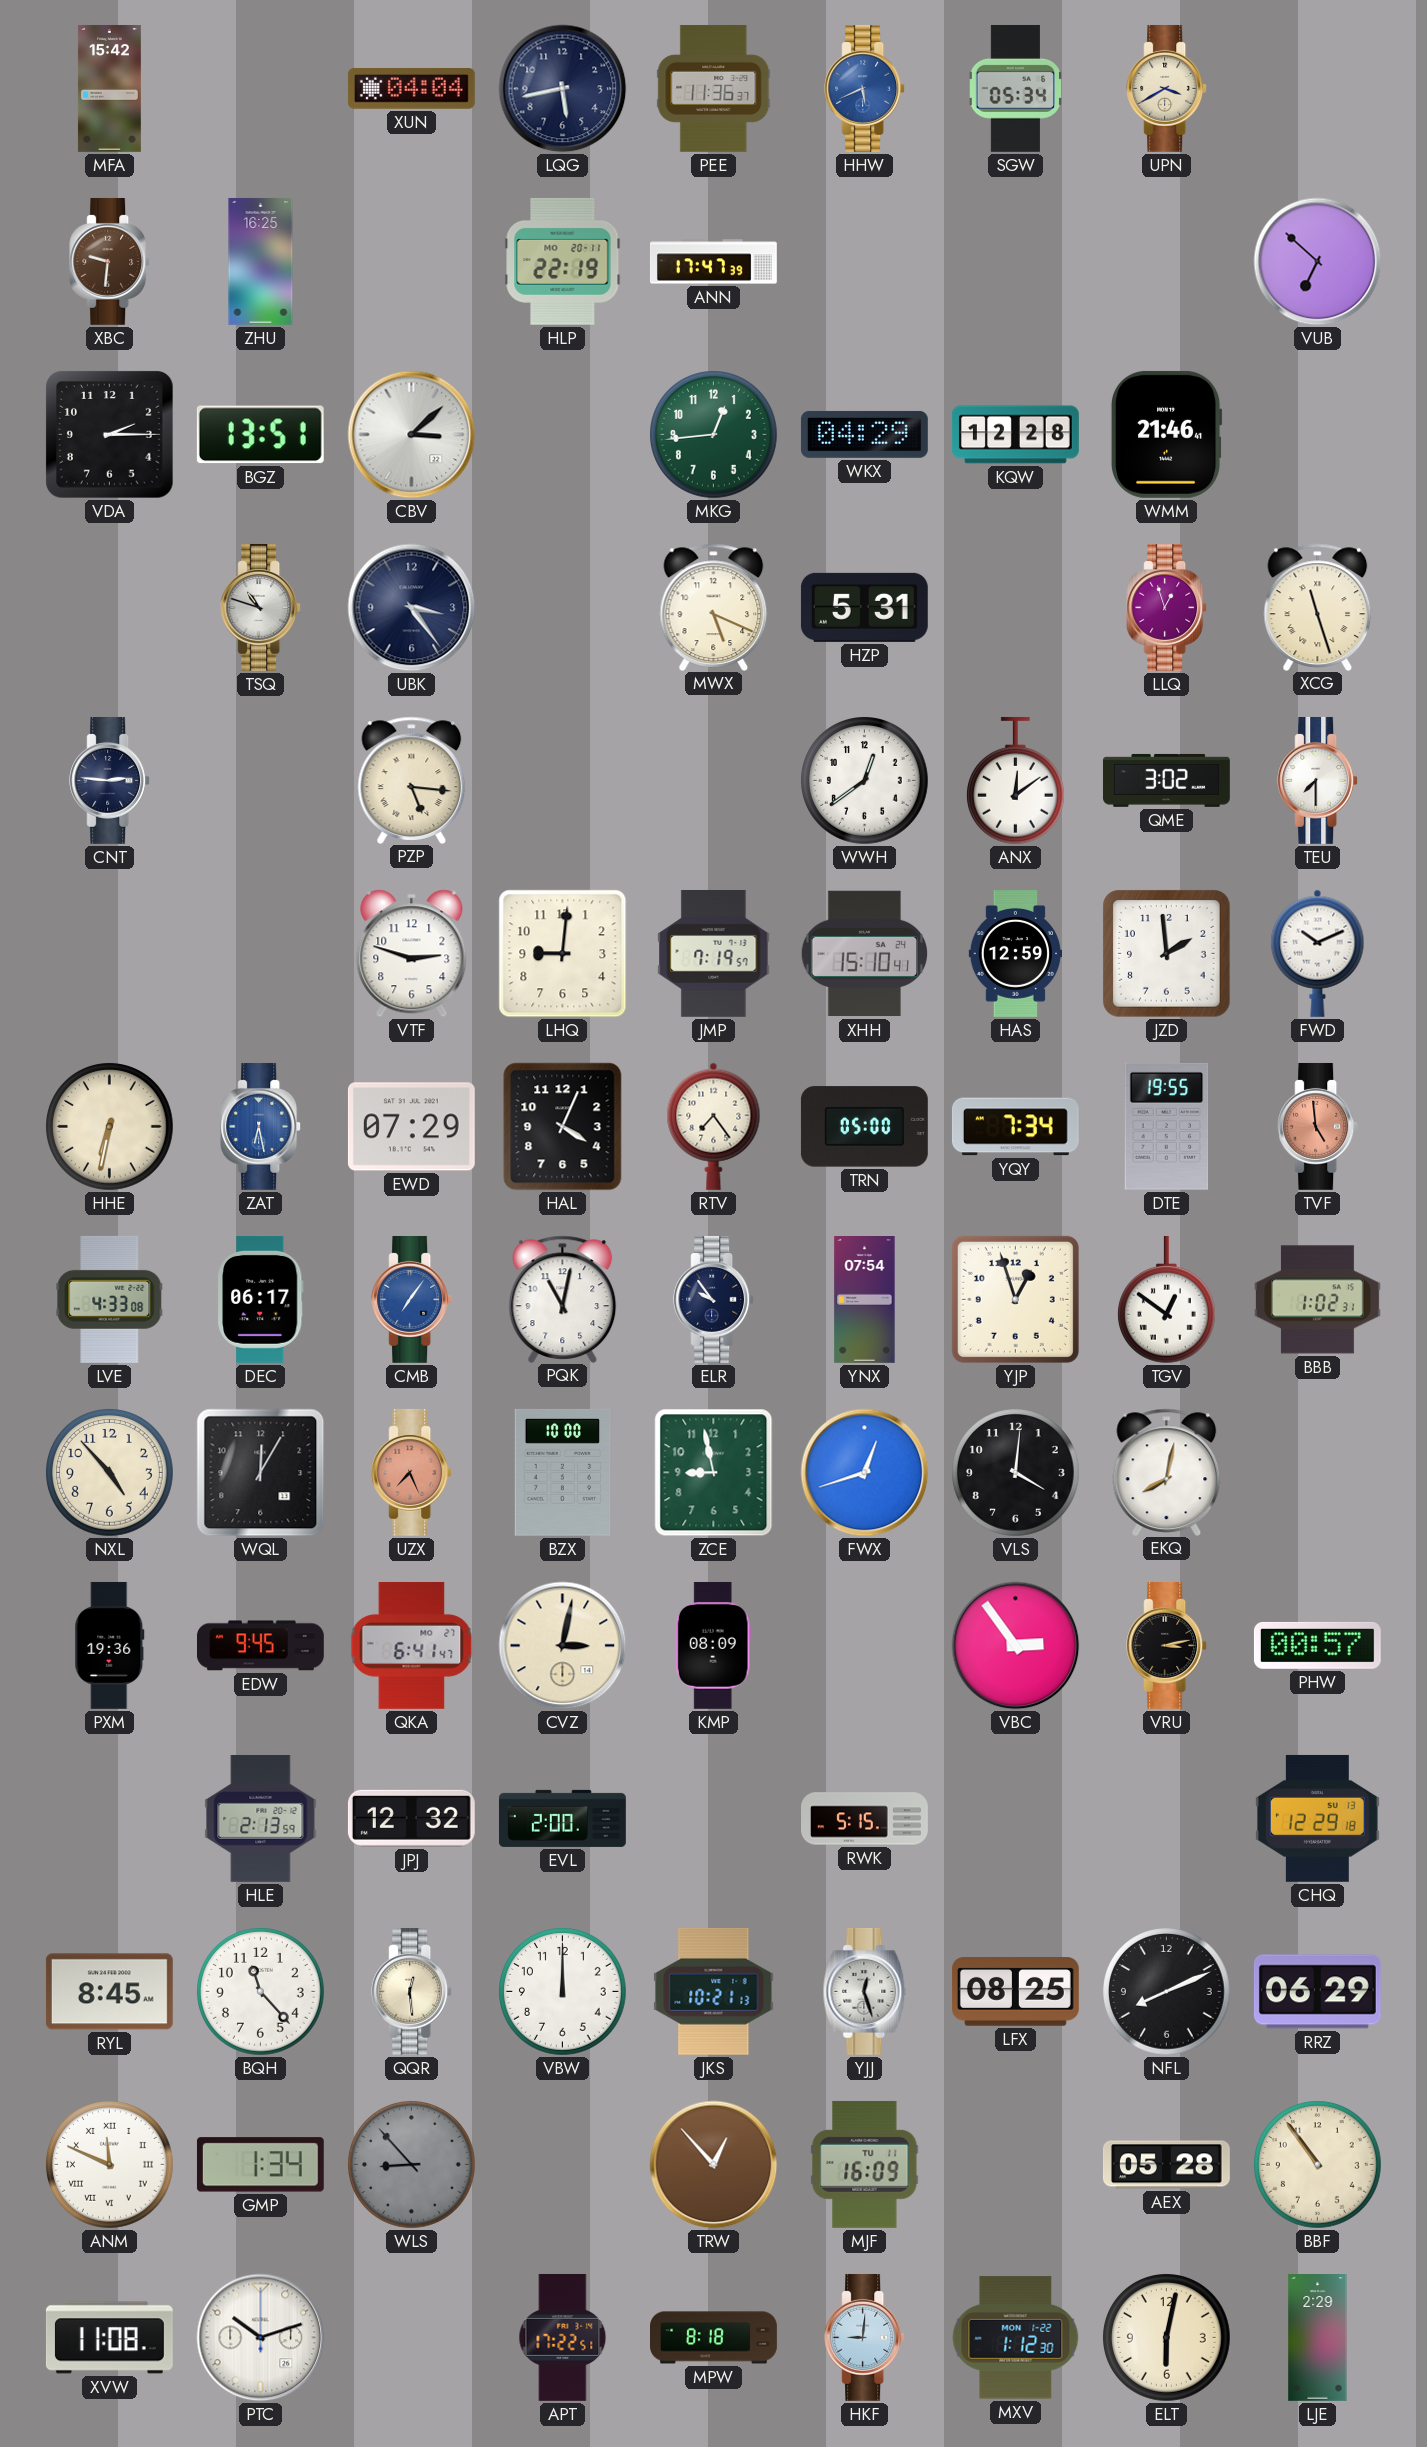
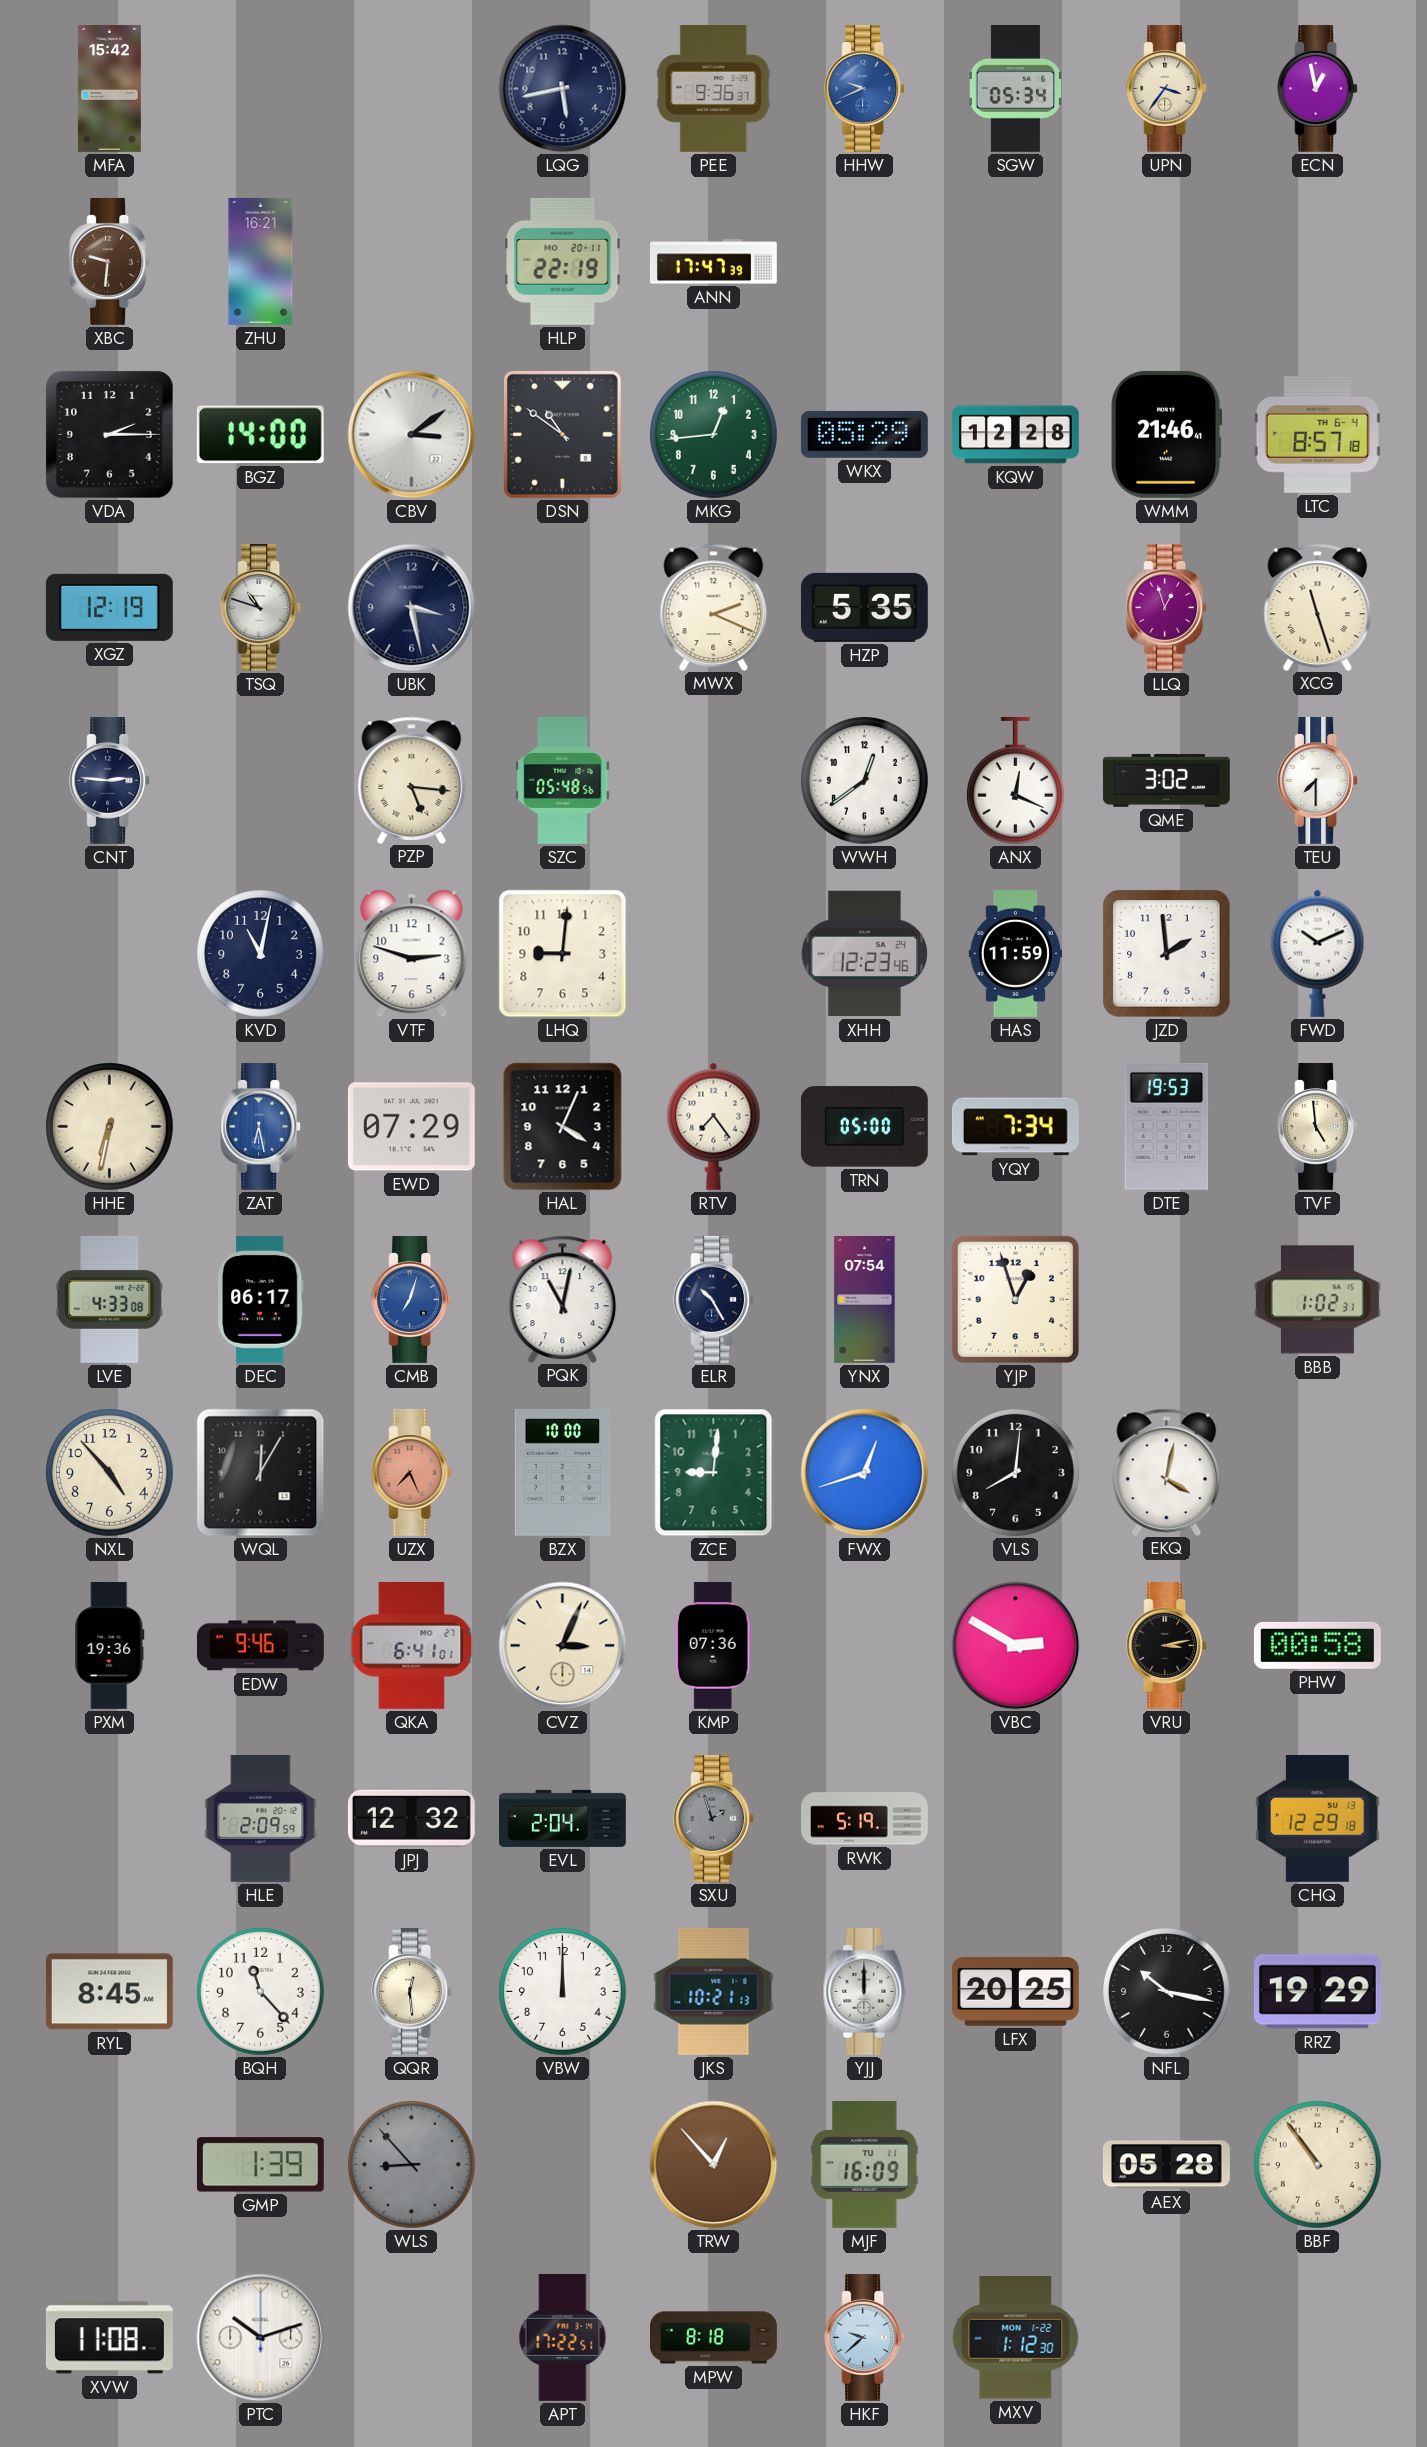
XUN: 04:04 -> none
PEE: 11:36 -> 9:36
HHW: 5:41 -> 9:41
UPN: 3:40 -> 3:36
ECN: none -> 12:58
ZHU: 16:25 -> 16:21
VUB: 6:52 -> none
BGZ: 13:51 -> 14:00
CBV: 3:08 -> 3:09
DSN: none -> 10:51
WKX: 04:29 -> 05:29
LTC: none -> 8:57
XGZ: none -> 12:19
UBK: 3:24 -> 3:28
MWX: 5:19 -> 2:19
HZP: 5:31 -> 5:35
SZC: none -> 05:48
ANX: 12:09 -> 12:19
KVD: none -> 11:02
JMP: 7:19 -> none
XHH: 15:10 -> 12:23
HAS: 12:59 -> 11:59
DTE: 19:55 -> 19:53
TVF dial: salmon -> cream
CMB: 7:06 -> 7:03
ELR: 9:54 -> 10:25
TGV: 12:51 -> none
ZCE: 8:58 -> 9:01
VLS: 4:01 -> 8:01
EKQ: 8:02 -> 4:02
EDW: 9:45 -> 9:46
QKA: 6:41:47 -> 6:41:01
CVZ: 3:02 -> 3:04
KMP: 08:09 -> 07:36
VBC: 2:54 -> 2:50
PHW: 00:57 -> 00:58
HLE: 2:13 -> 2:09
EVL: 2:00 -> 2:04
SXU: none -> 1:57
RWK: 5:15 -> 5:19
YJJ: 12:27 -> 12:00
LFX: 08:25 -> 20:25
NFL: 8:11 -> 10:17
RRZ: 06:29 -> 19:29
ANM: 11:49 -> none
GMP: 1:34 -> 1:39
HKF: 9:01 -> 9:38
ELT: 6:02 -> none
LJE: 2:29 -> none
